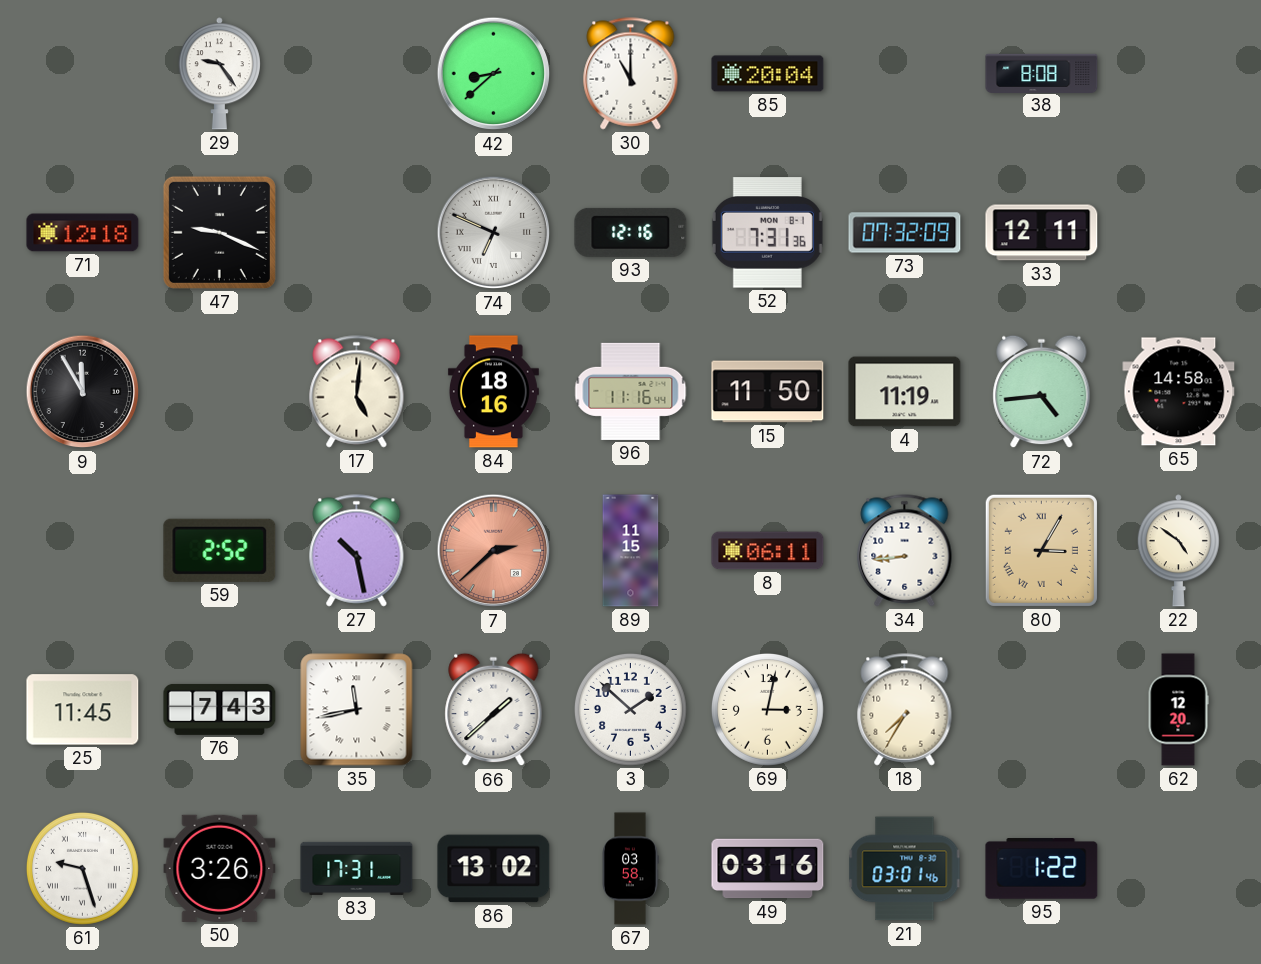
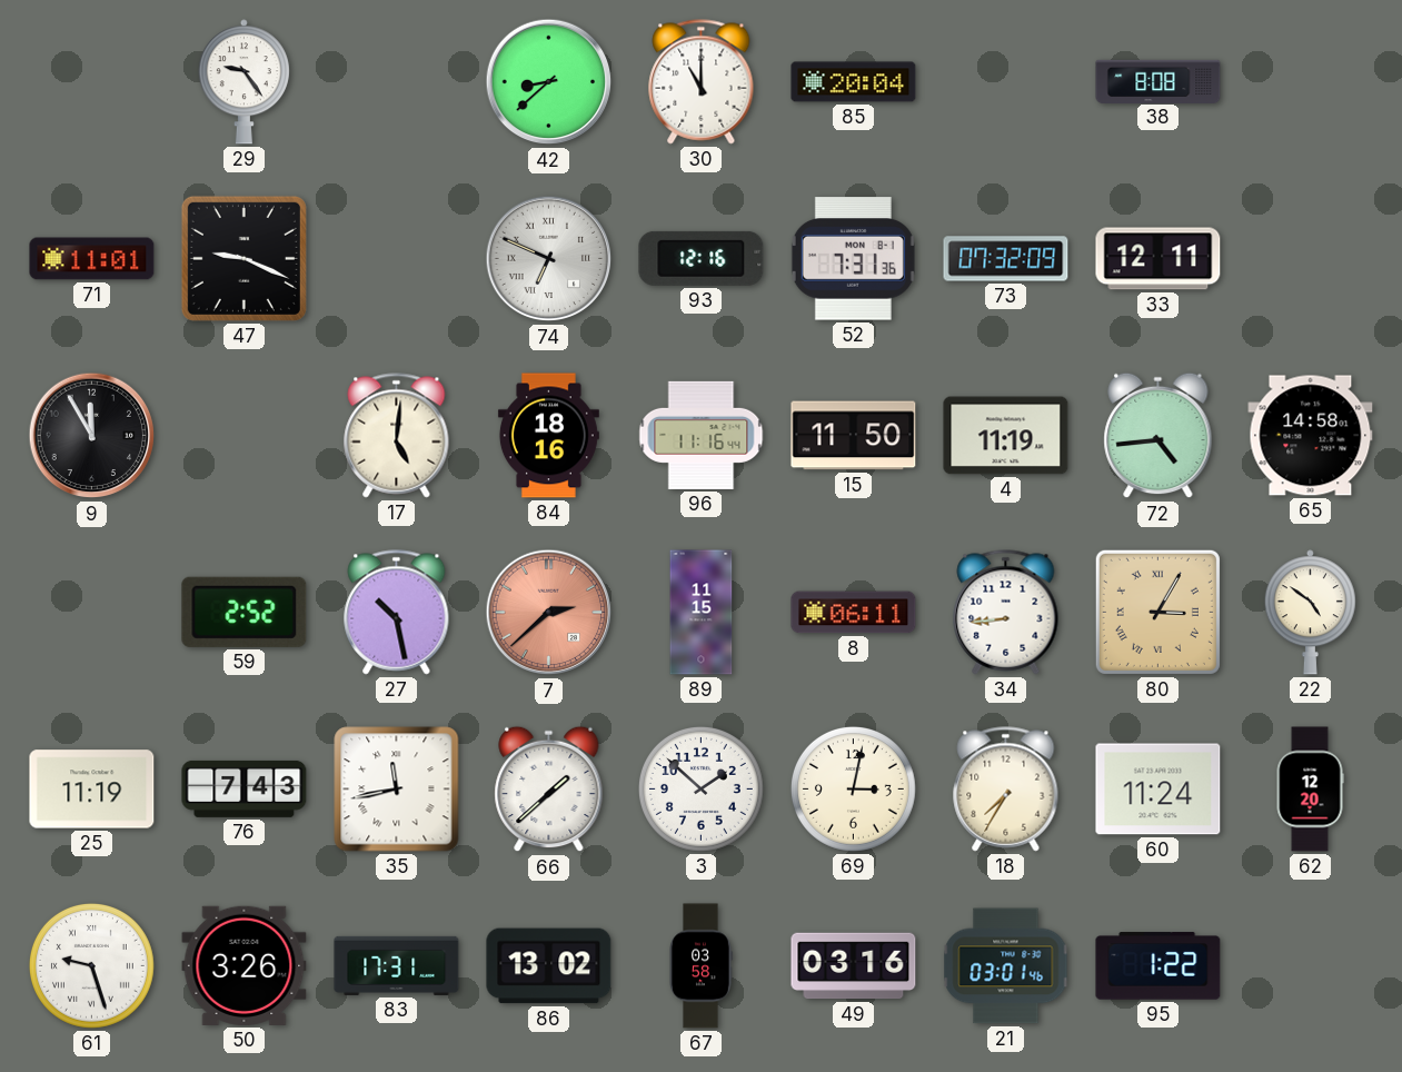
71: 12:18 -> 11:01
25: 11:45 -> 11:19
60: none -> 11:24
